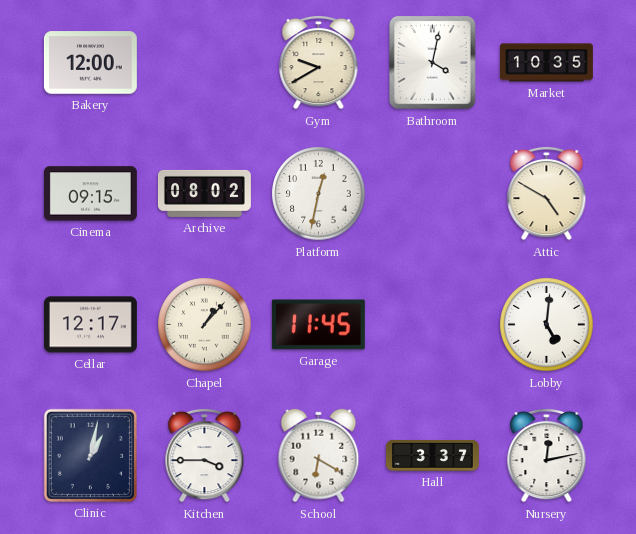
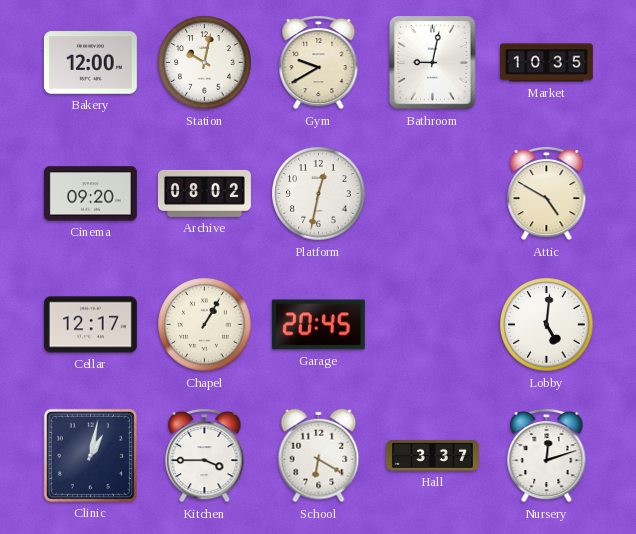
Station: none -> 10:02
Bathroom: 4:02 -> 9:02
Cinema: 09:15 -> 09:20
Chapel: 1:07 -> 1:05
Garage: 11:45 -> 20:45
Nursery: 12:13 -> 12:12
